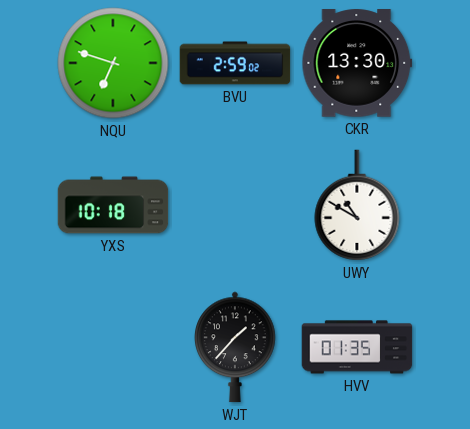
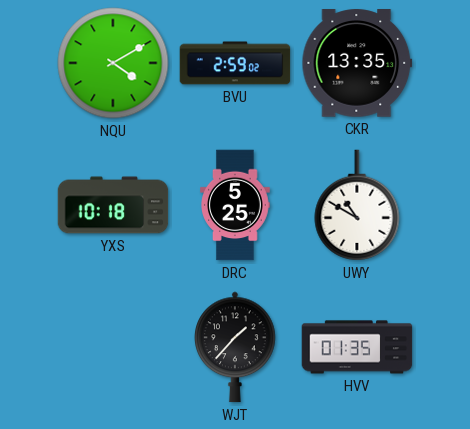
NQU: 6:48 -> 4:10
CKR: 13:30 -> 13:35
DRC: none -> 5:25
